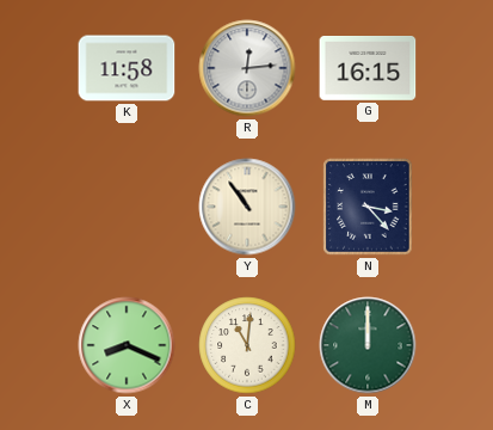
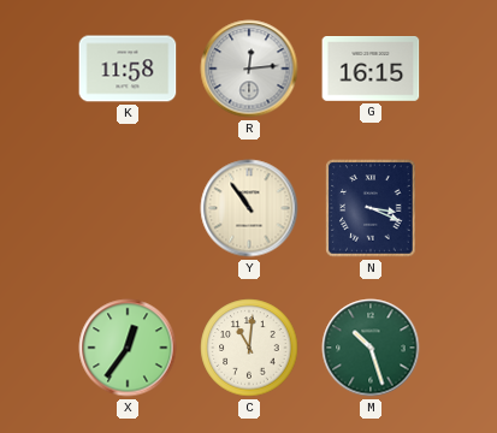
N: 3:23 -> 3:19
X: 8:19 -> 12:36
M: 12:00 -> 10:27
